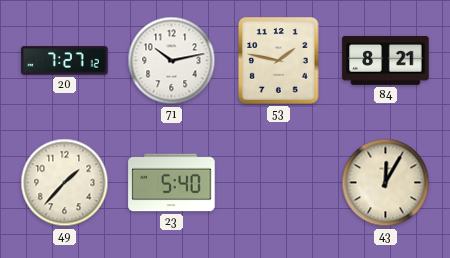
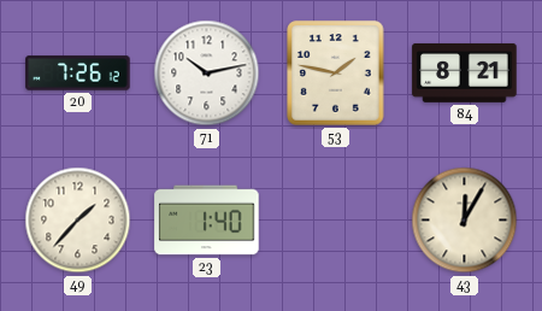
20: 7:27 -> 7:26
23: 5:40 -> 1:40
